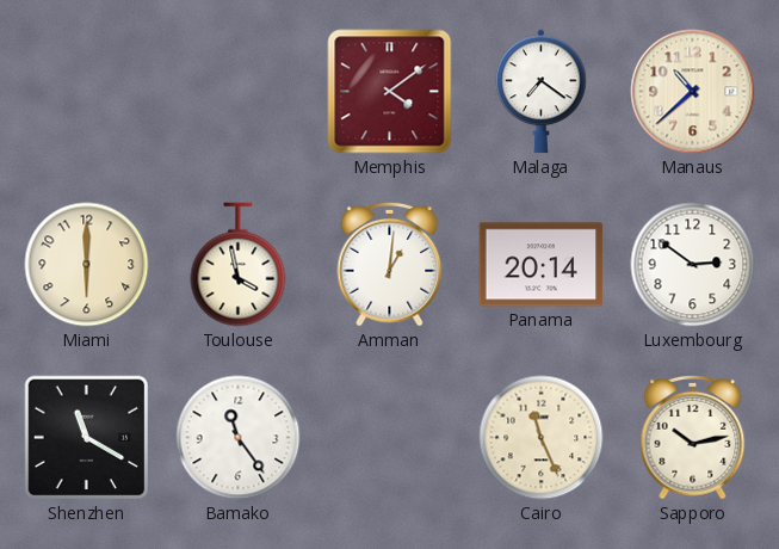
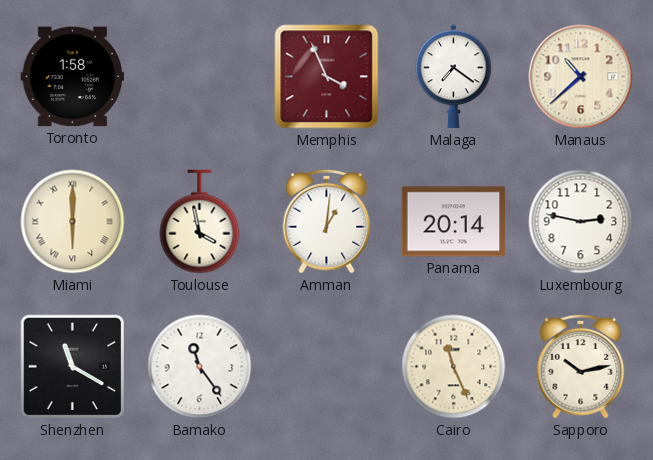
Toronto: none -> 1:58
Memphis: 4:09 -> 3:56
Miami numerals: Arabic -> Roman
Luxembourg: 2:51 -> 2:47
